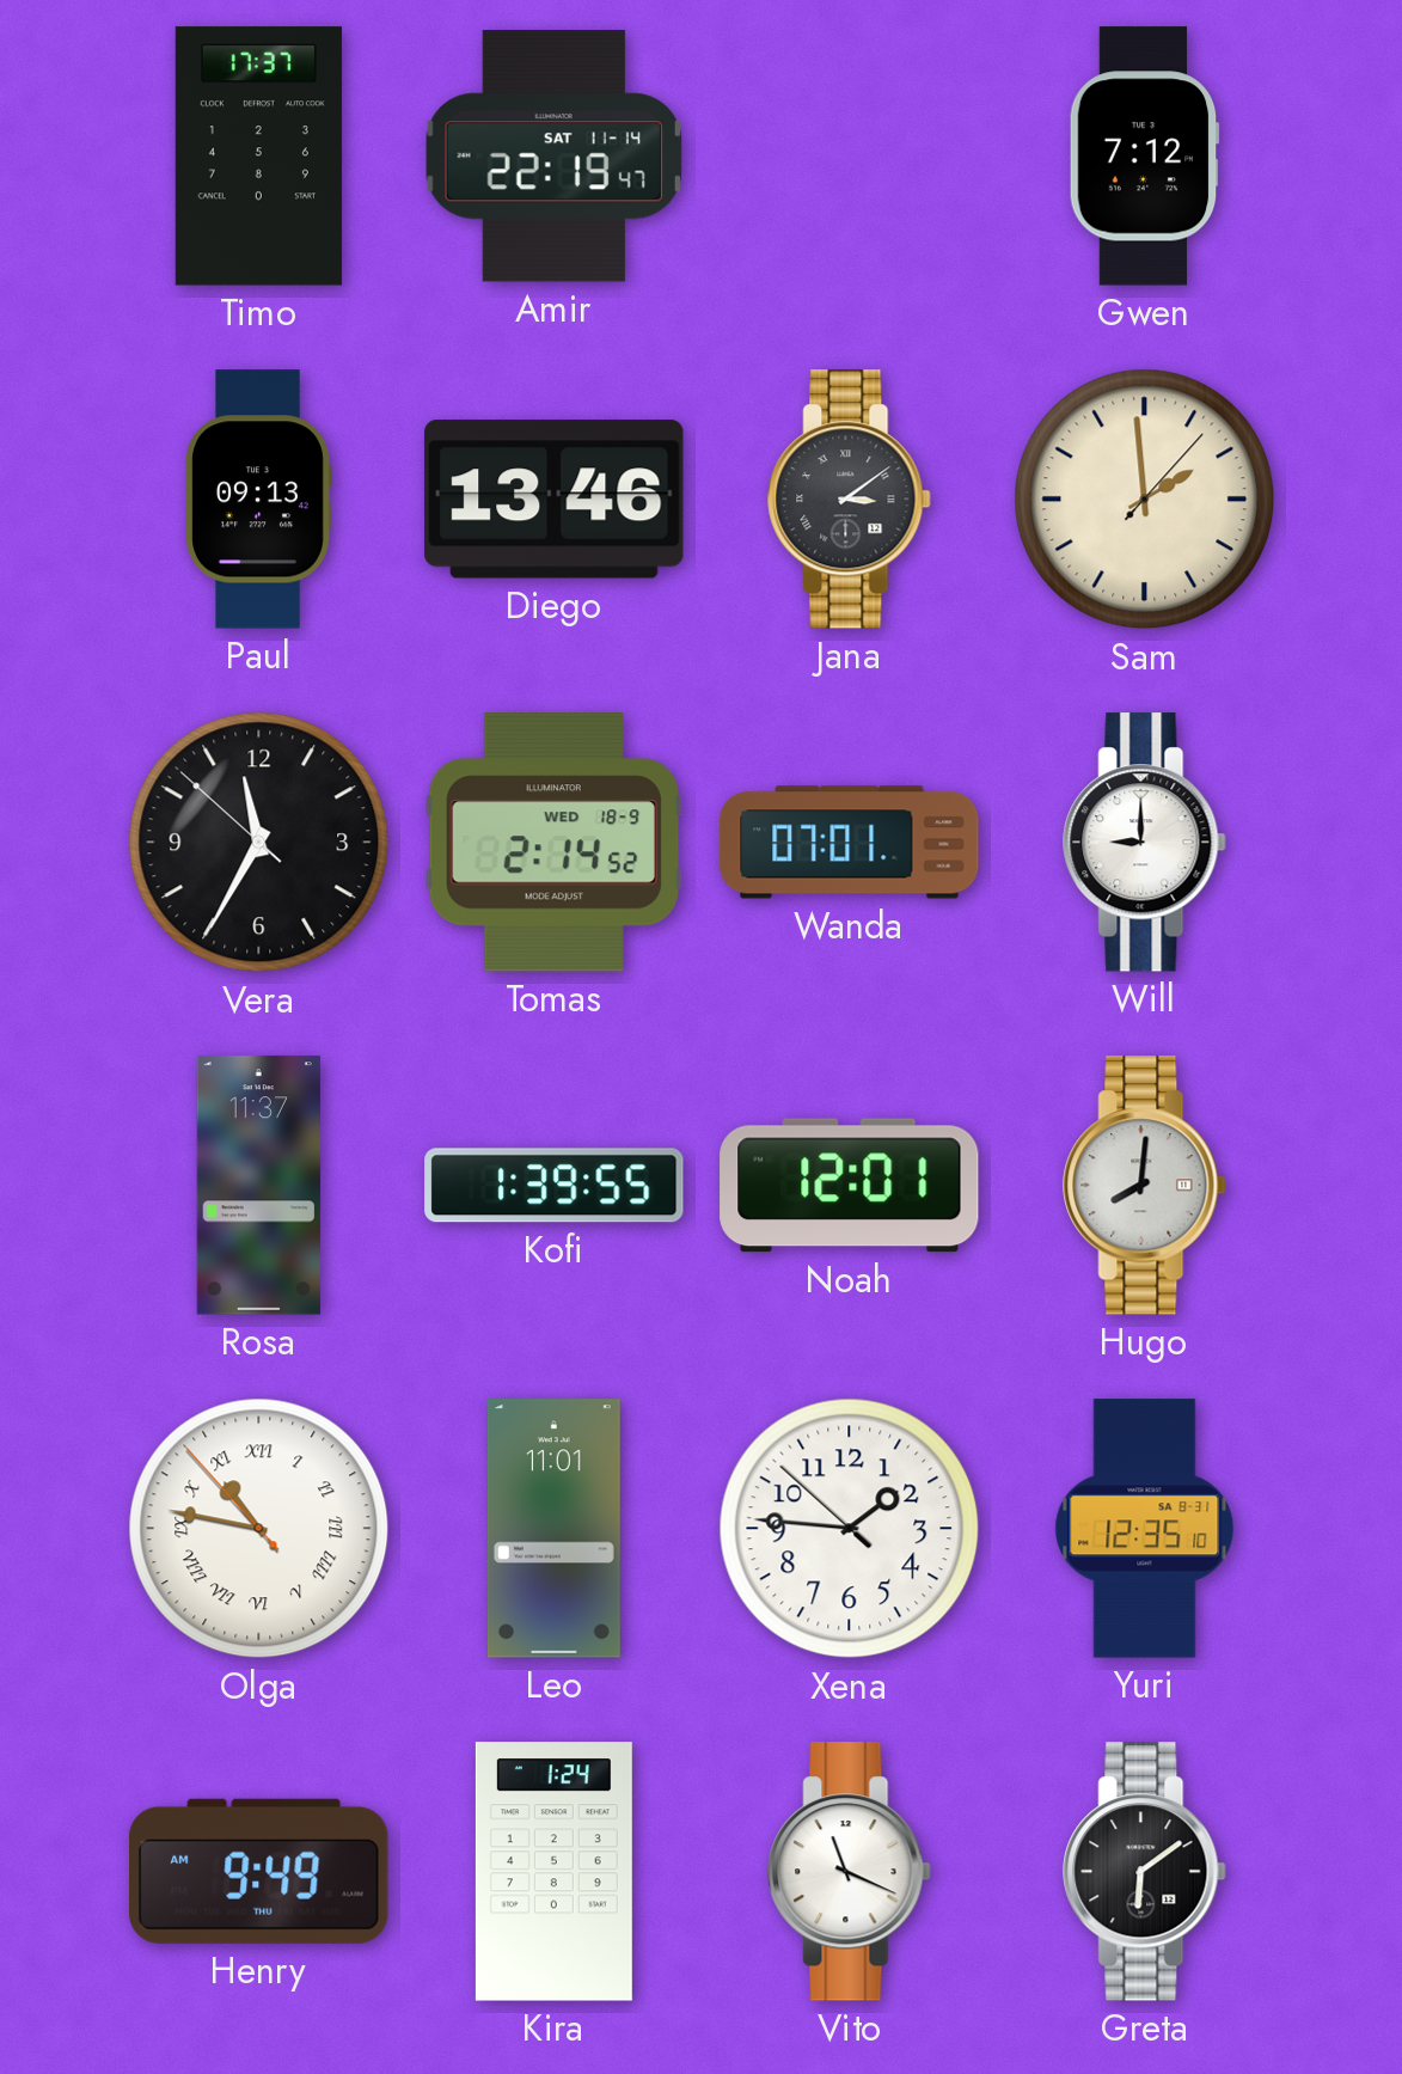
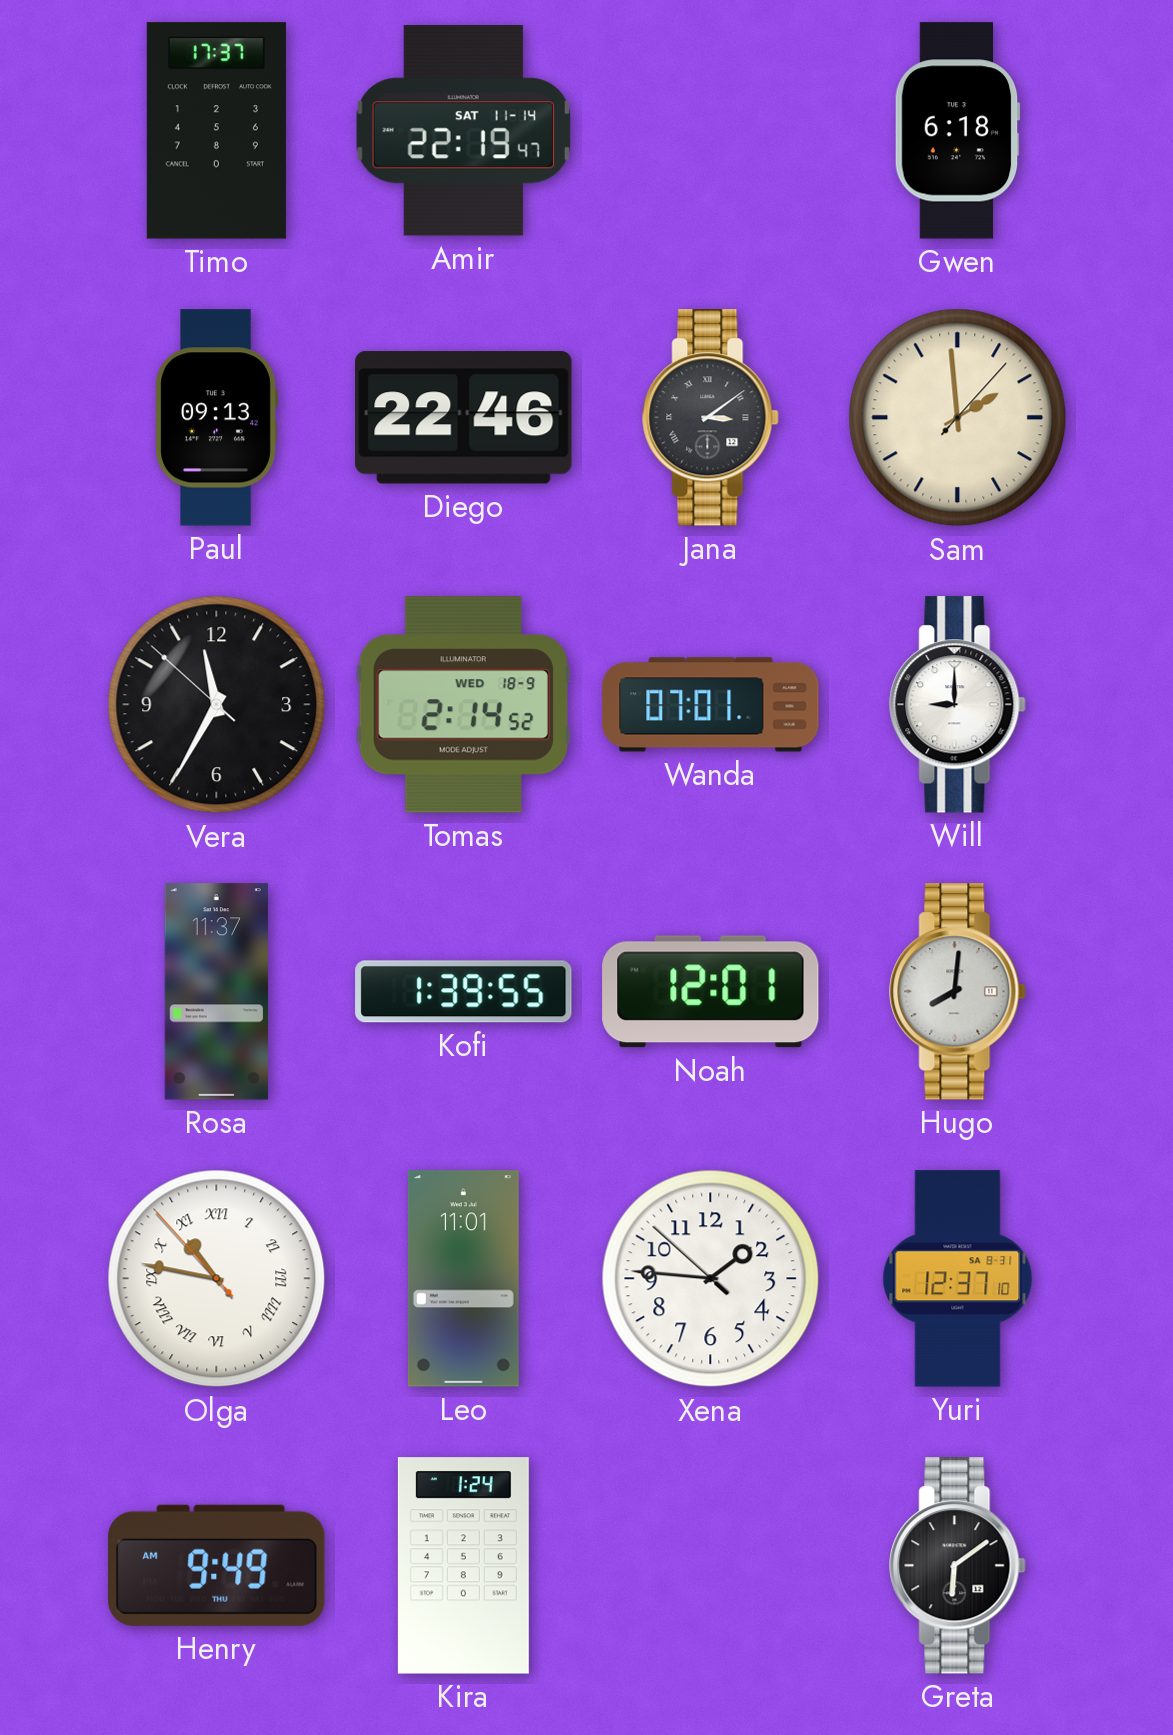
Gwen: 7:12 -> 6:18
Diego: 13:46 -> 22:46
Yuri: 12:35 -> 12:37
Vito: 11:19 -> none
